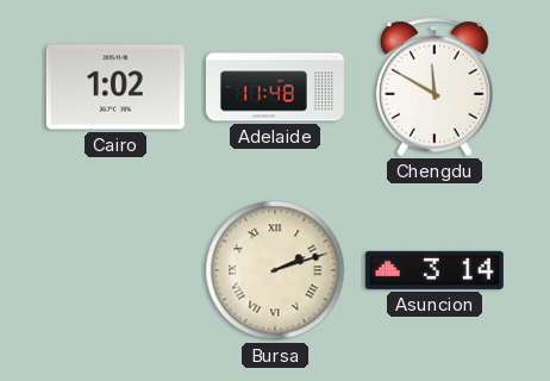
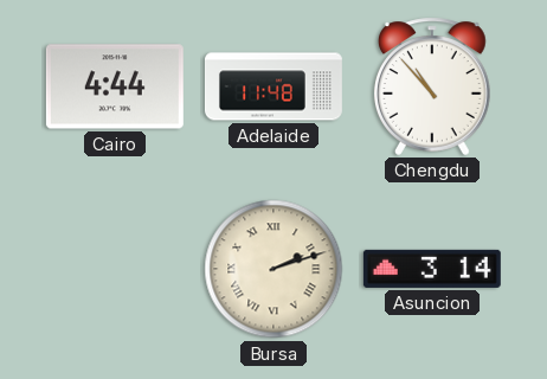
Cairo: 1:02 -> 4:44
Chengdu: 11:50 -> 10:53
